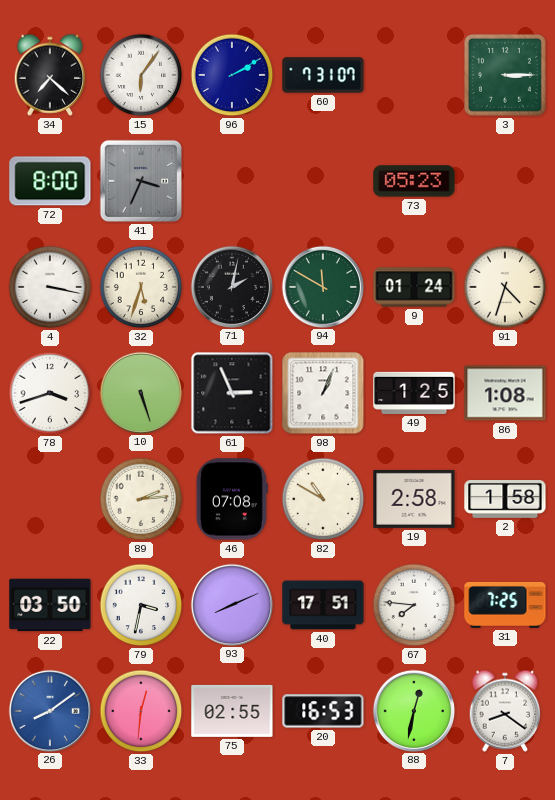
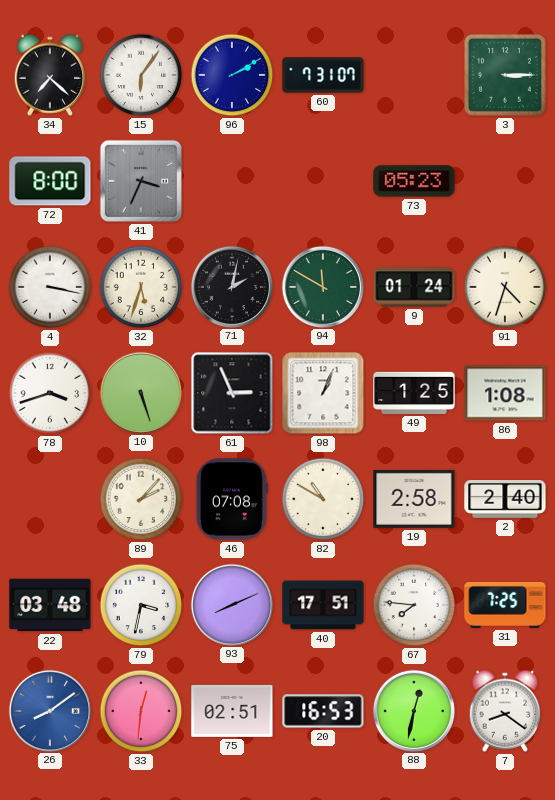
89: 2:14 -> 2:07
2: 1:58 -> 2:40
22: 03:50 -> 03:48
75: 02:55 -> 02:51
